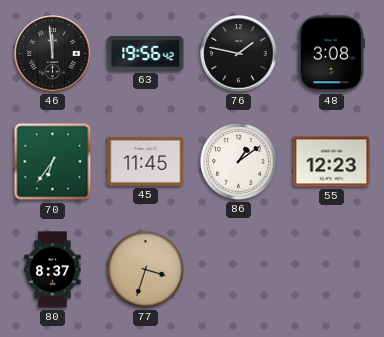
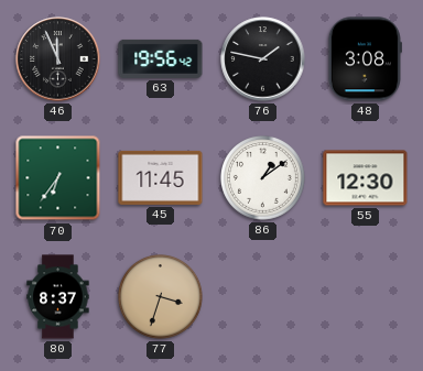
46: 11:59 -> 11:56
55: 12:23 -> 12:30
